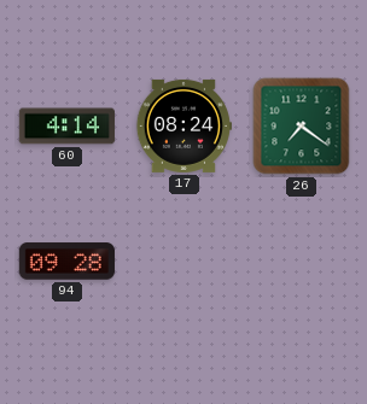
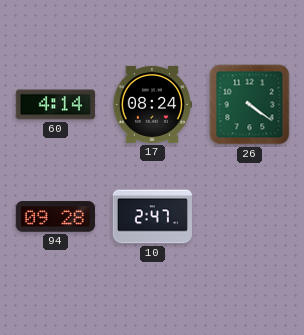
26: 7:21 -> 4:21
10: none -> 2:47
